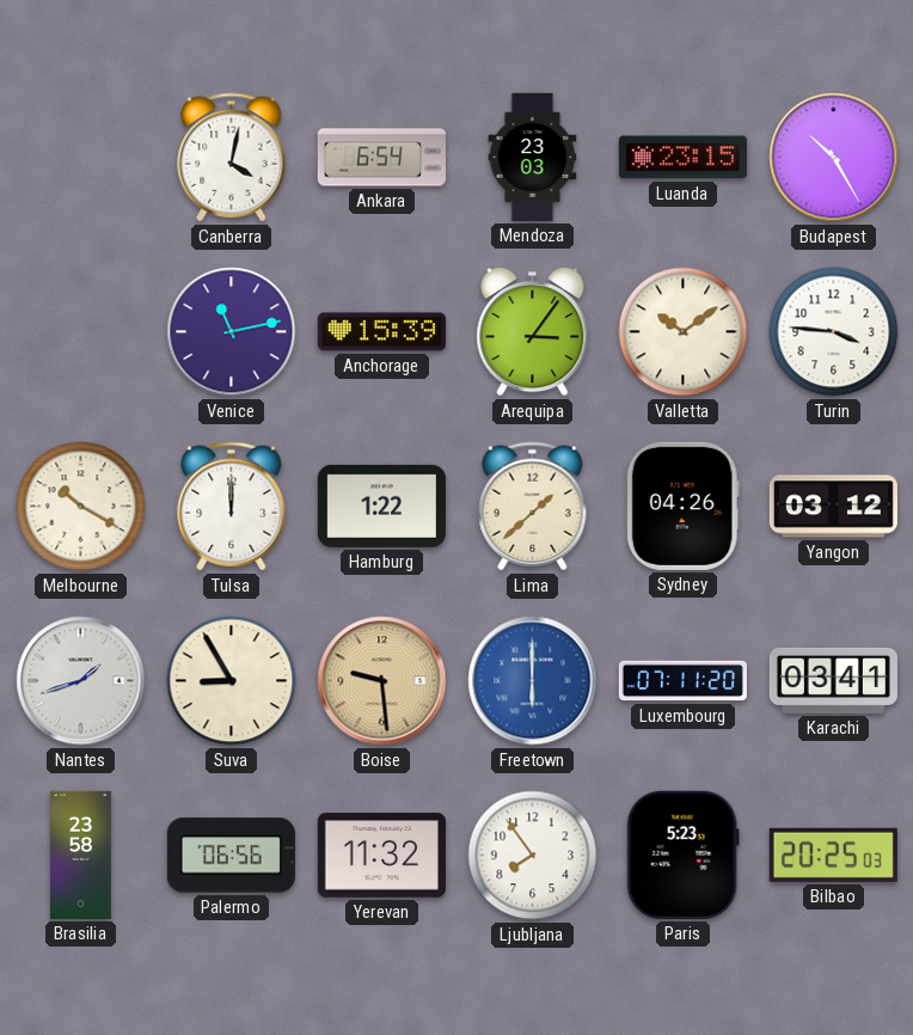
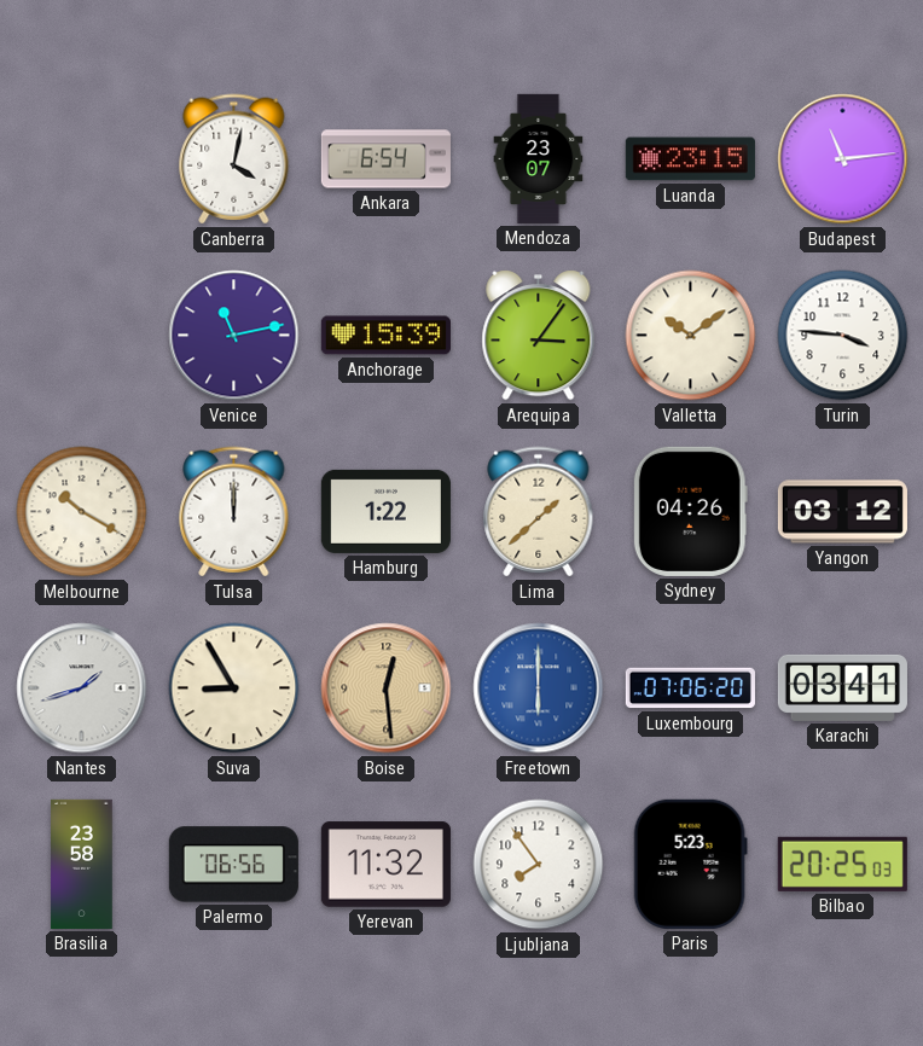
Mendoza: 23:03 -> 23:07
Budapest: 10:25 -> 11:14
Boise: 9:29 -> 12:29
Luxembourg: 07:11 -> 07:06
